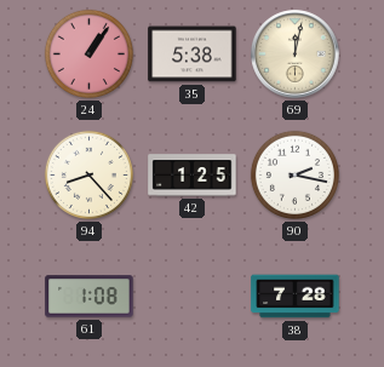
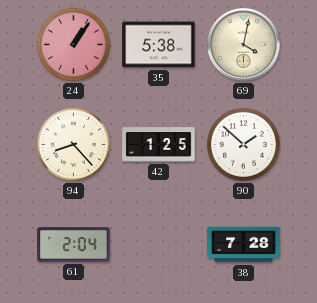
69: 12:02 -> 4:02
90: 2:17 -> 1:52
61: 1:08 -> 2:04
